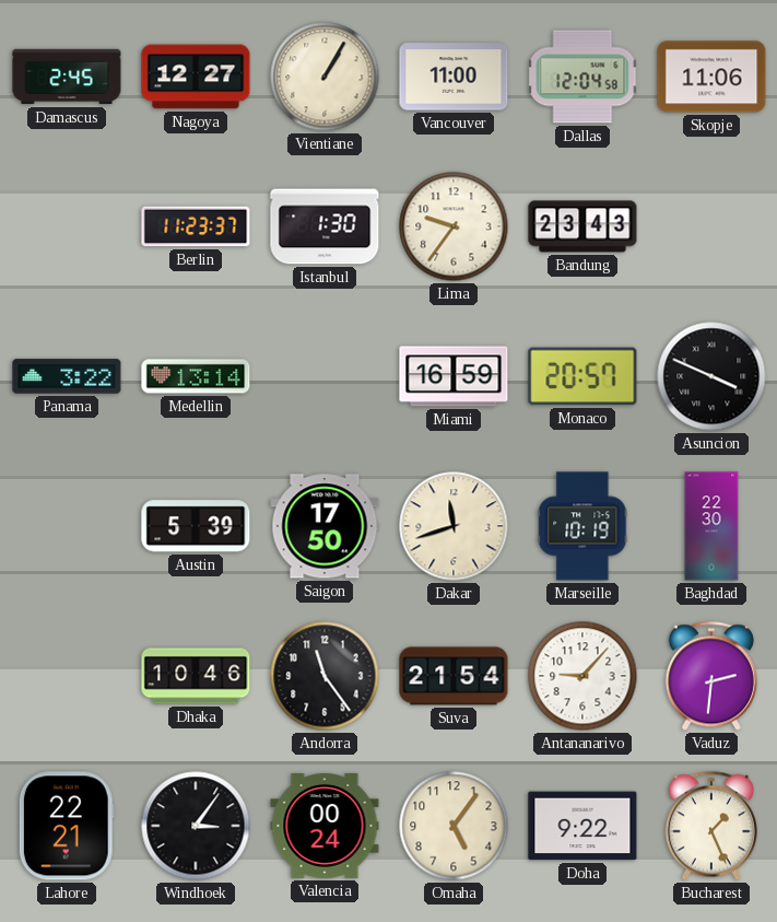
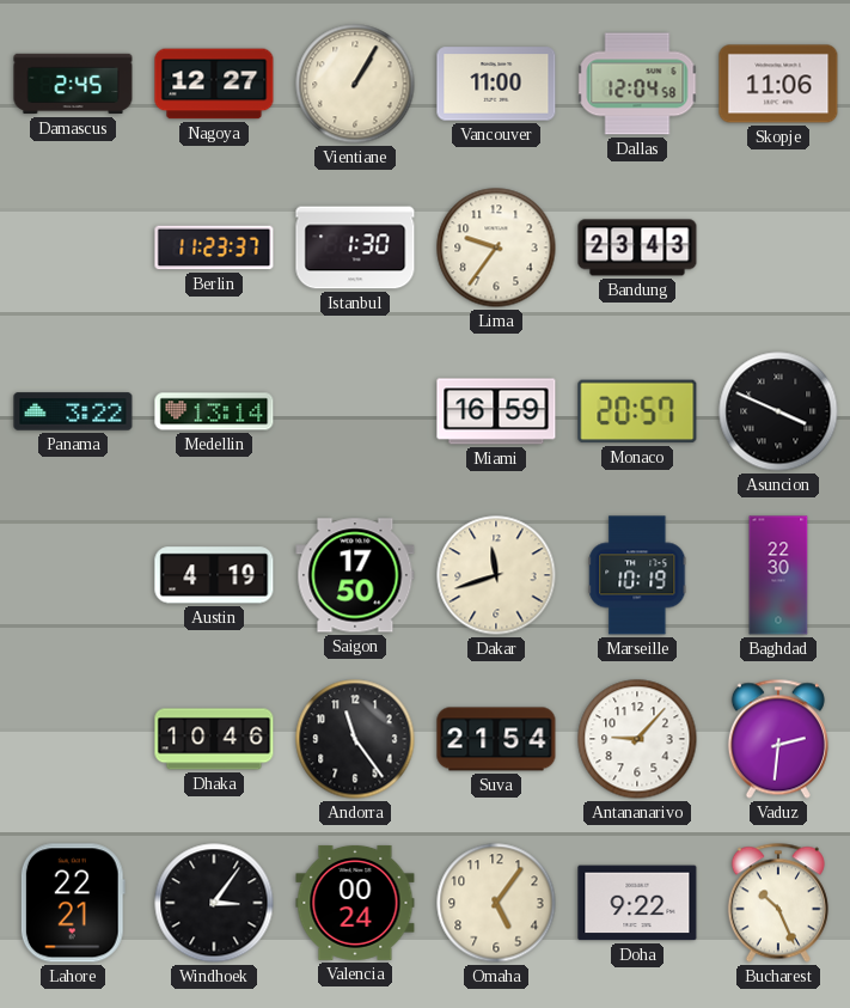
Austin: 5:39 -> 4:19
Bucharest: 1:26 -> 10:26
